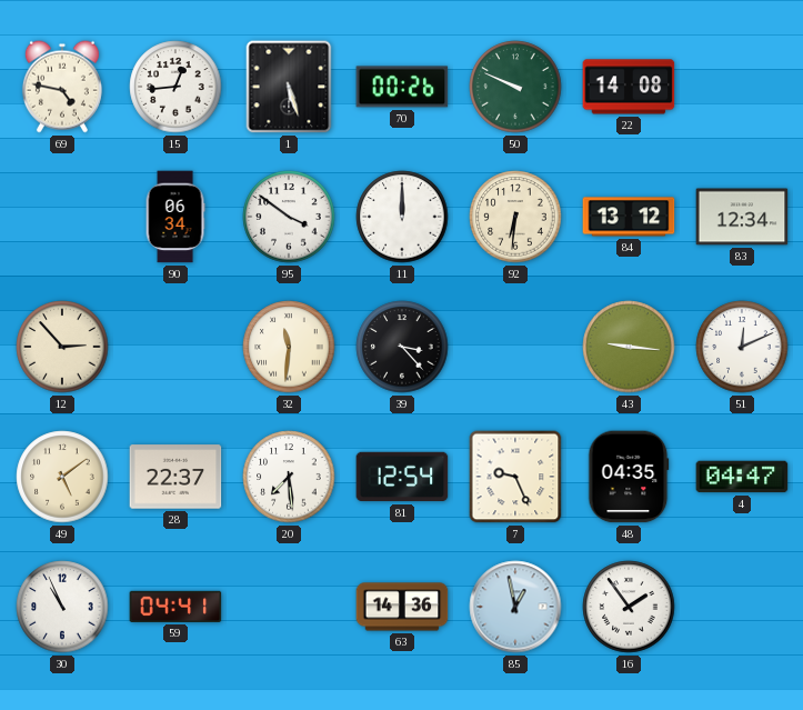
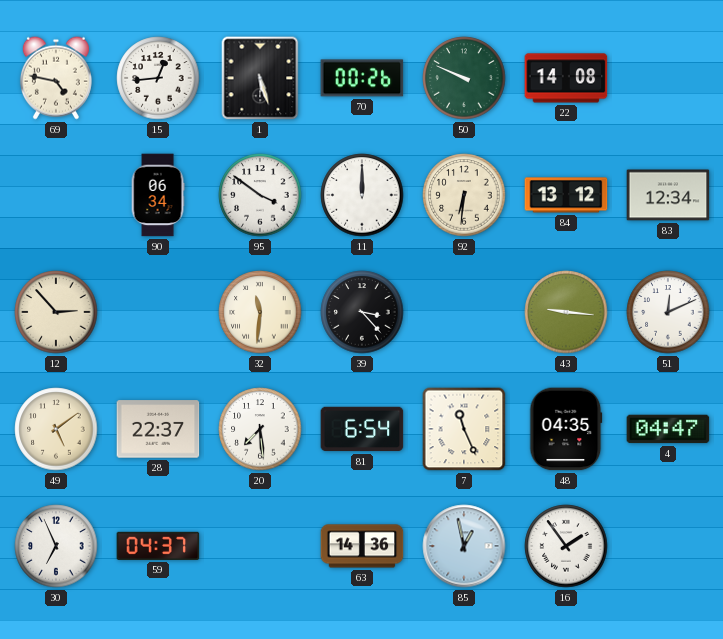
81: 12:54 -> 6:54
7: 9:26 -> 11:26
30: 10:56 -> 6:56
59: 04:41 -> 04:37
